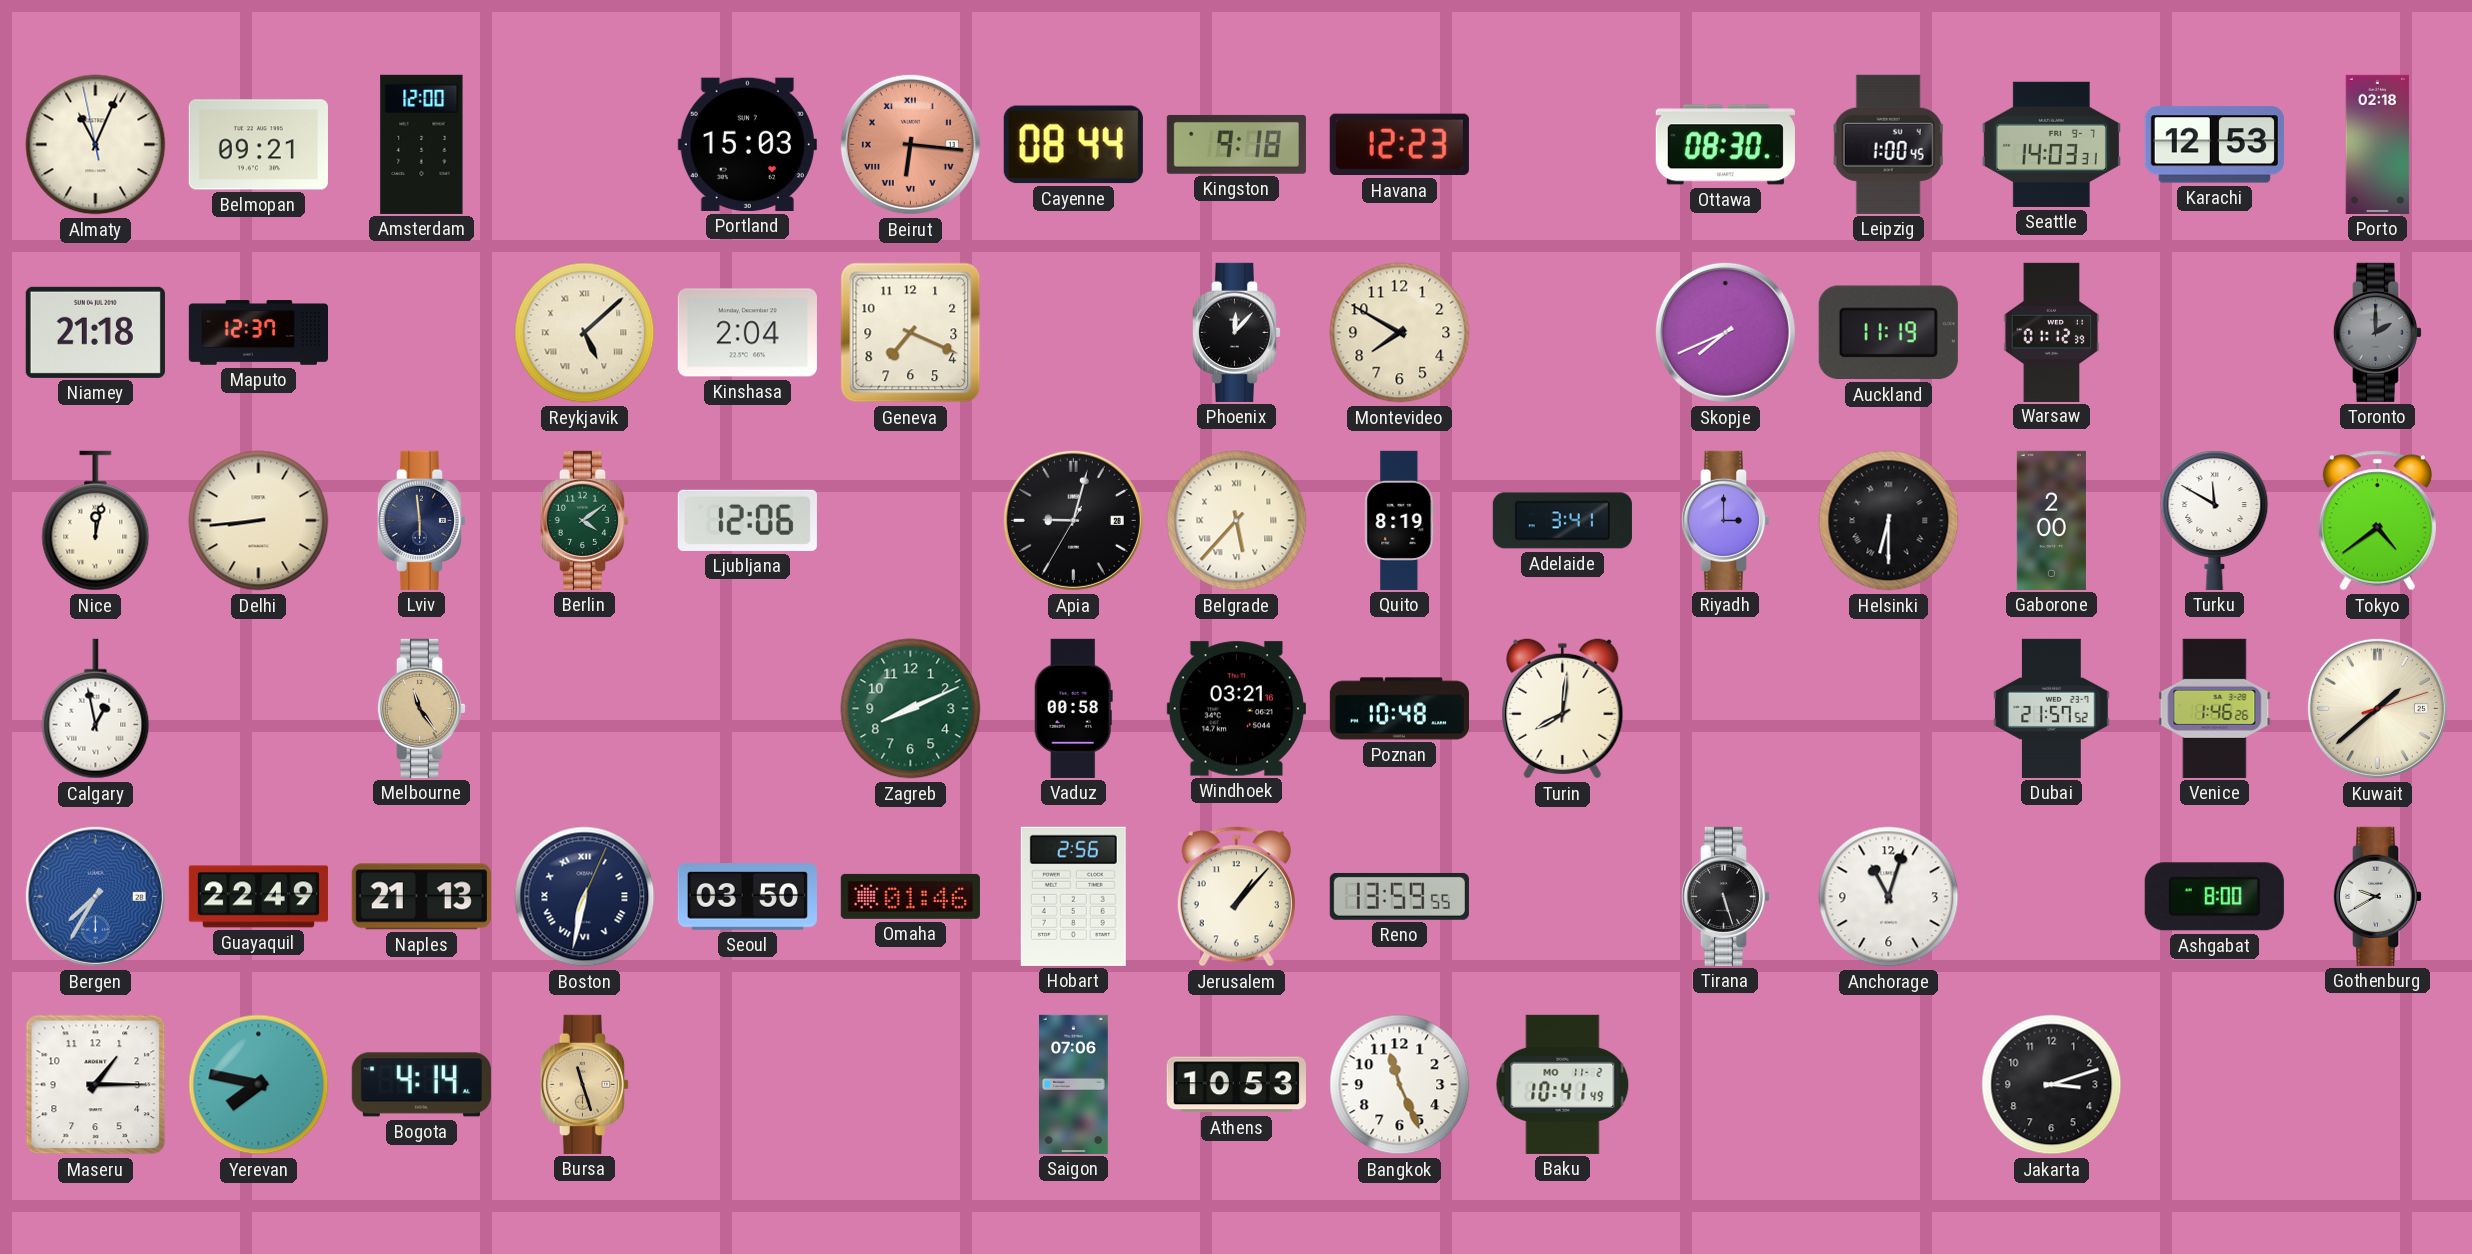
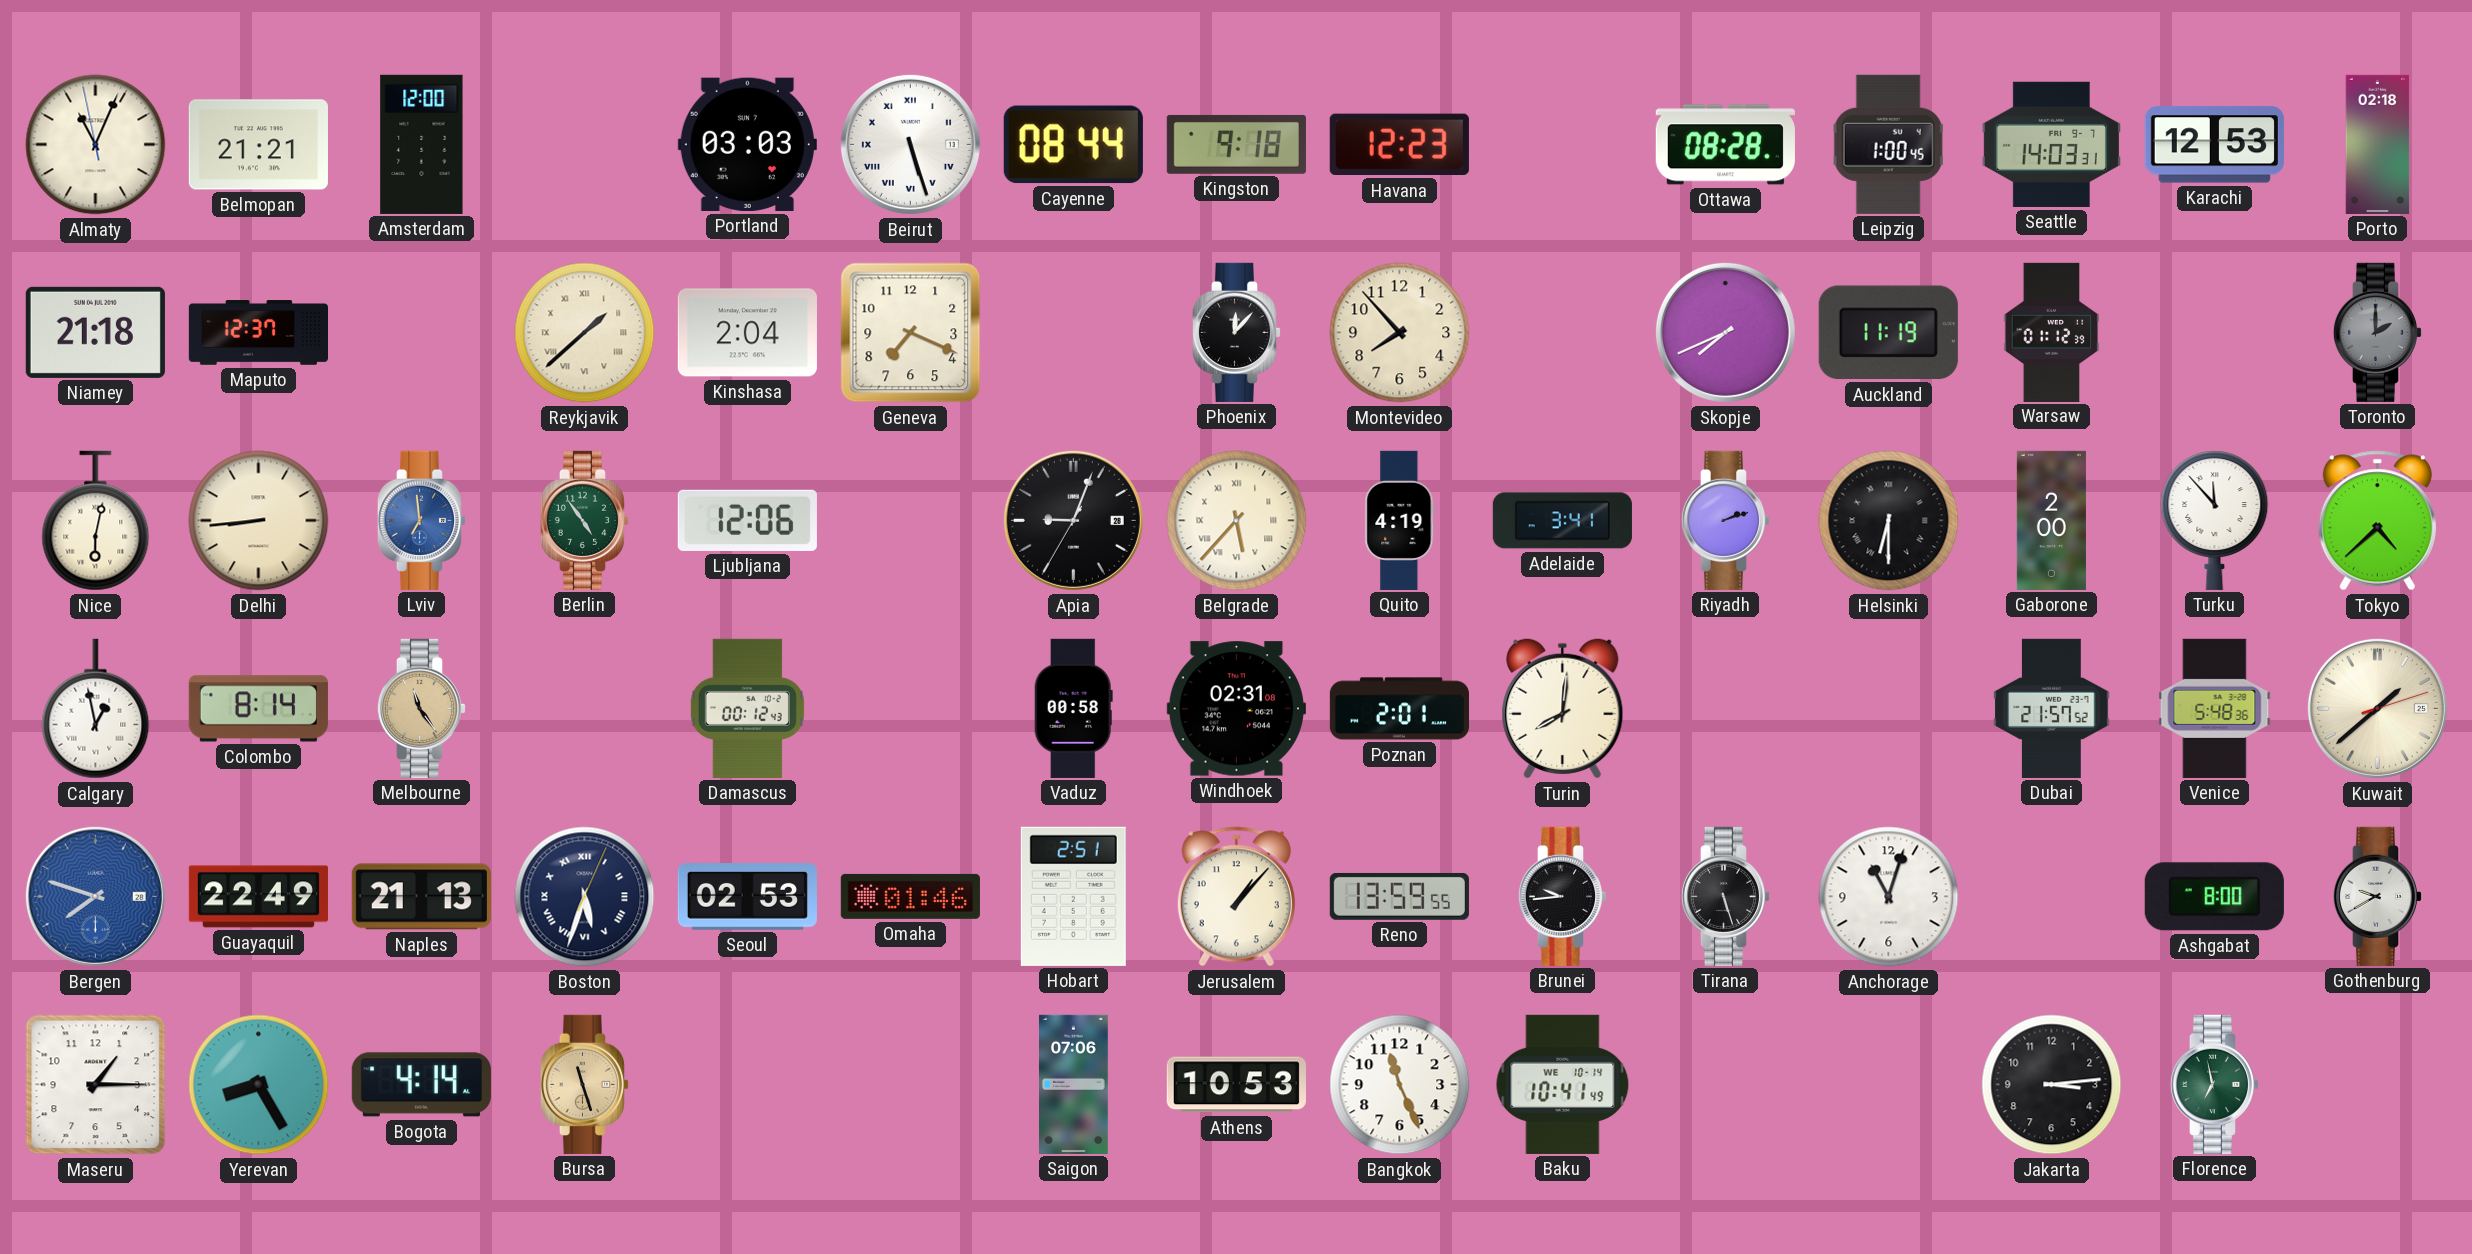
Belmopan: 09:21 -> 21:21
Portland: 15:03 -> 03:03
Beirut: 6:16 -> 5:27
Beirut dial: salmon -> white
Ottawa: 08:30 -> 08:28
Reykjavik: 5:08 -> 1:38
Montevideo: 7:50 -> 7:53
Nice: 12:02 -> 6:02
Lviv: 5:59 -> 6:59
Lviv dial: navy -> blue
Berlin: 4:09 -> 4:54
Apia: 9:02 -> 9:03
Quito: 8:19 -> 4:19
Riyadh: 3:00 -> 2:12
Turku: 11:50 -> 11:53
Tokyo: 4:39 -> 4:38
Colombo: none -> 8:14
Damascus: none -> 00:12
Zagreb: 8:11 -> none
Windhoek: 03:21 -> 02:31
Poznan: 10:48 -> 2:01
Venice: 1:46 -> 5:48
Bergen: 7:35 -> 7:48
Boston: 6:32 -> 5:33
Seoul: 03:50 -> 02:53
Hobart: 2:56 -> 2:51
Brunei: none -> 9:44
Yerevan: 7:47 -> 8:25
Baku date: MO 11-2 -> WE 10-14
Jakarta: 3:12 -> 3:14
Florence: none -> 6:58
